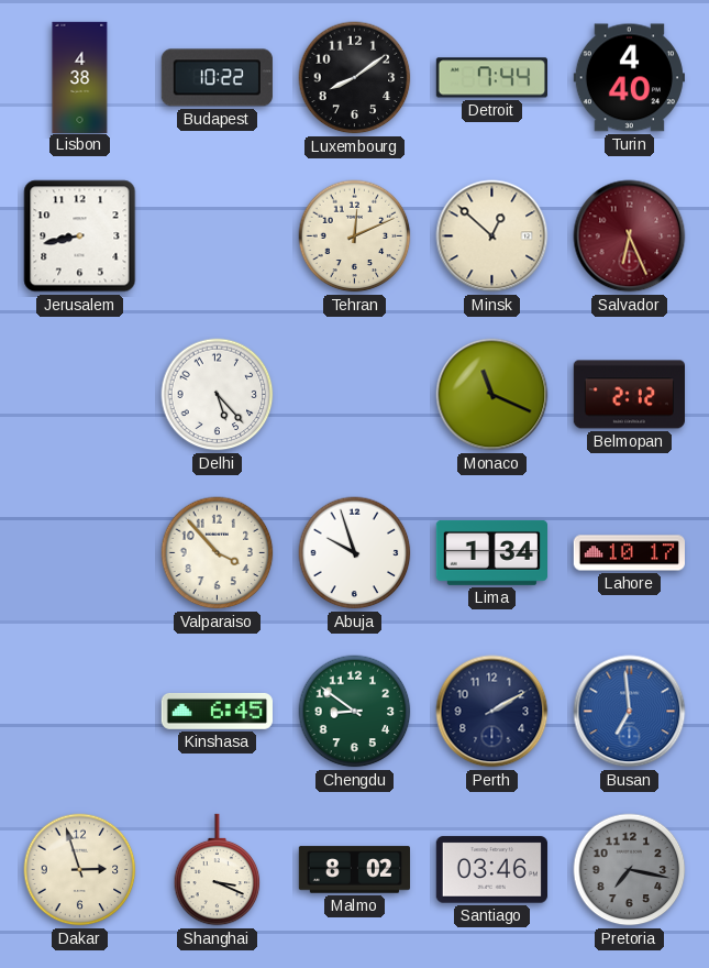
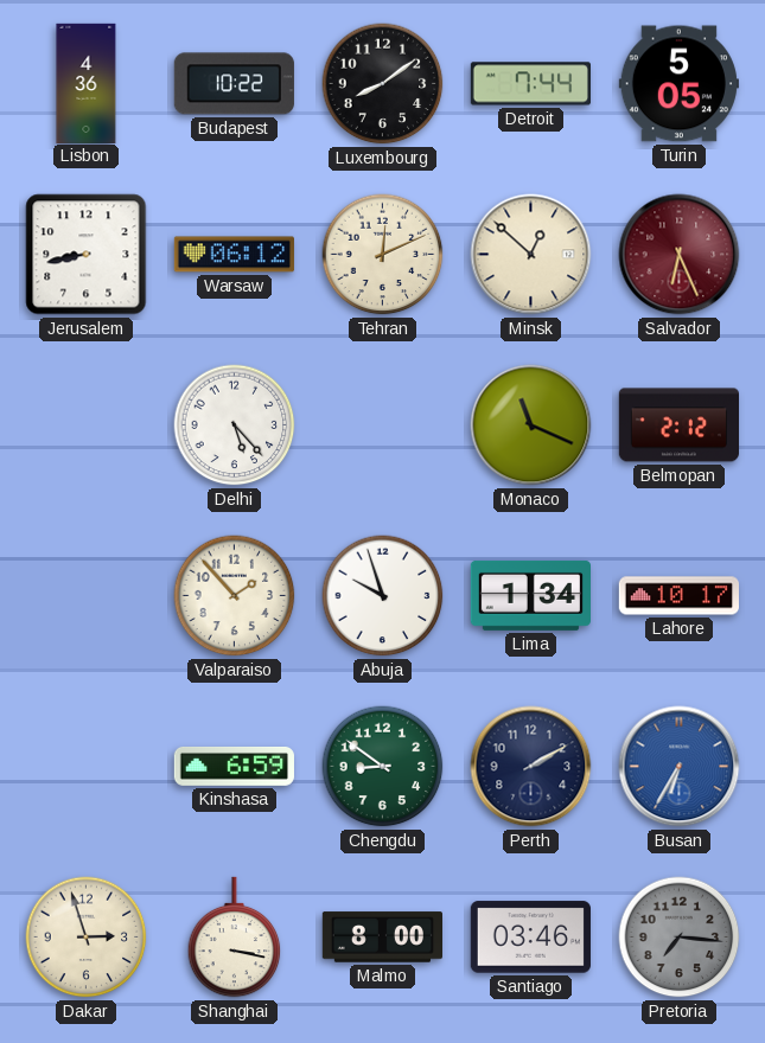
Lisbon: 4:38 -> 4:36
Turin: 4:40 -> 5:05
Warsaw: none -> 06:12
Valparaiso: 3:53 -> 1:53
Kinshasa: 6:45 -> 6:59
Busan: 6:59 -> 6:35
Shanghai: 3:19 -> 3:17
Malmo: 8:02 -> 8:00
Pretoria: 7:17 -> 7:16
